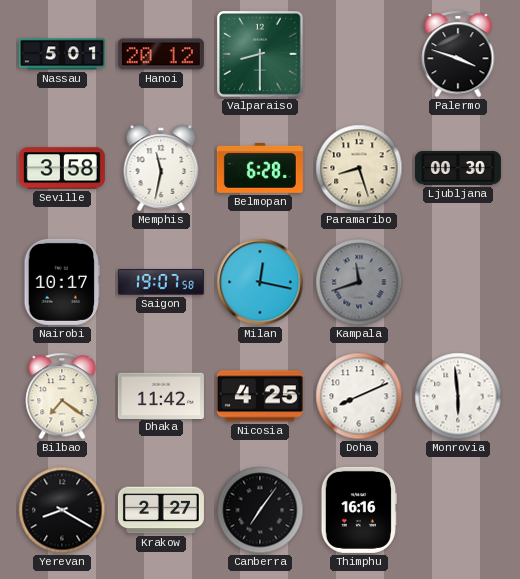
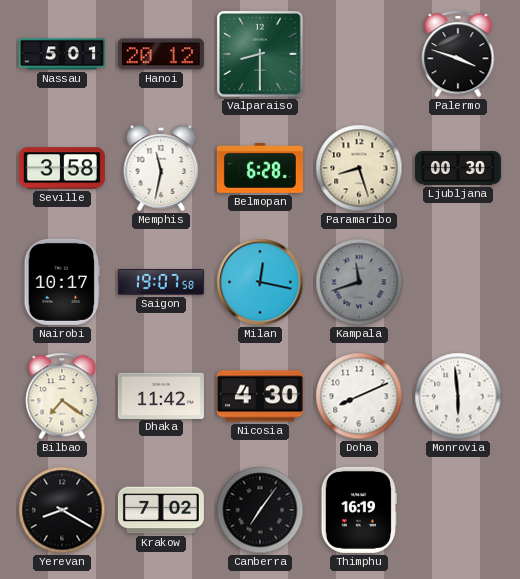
Nicosia: 4:25 -> 4:30
Krakow: 2:27 -> 7:02
Thimphu: 16:16 -> 16:19
